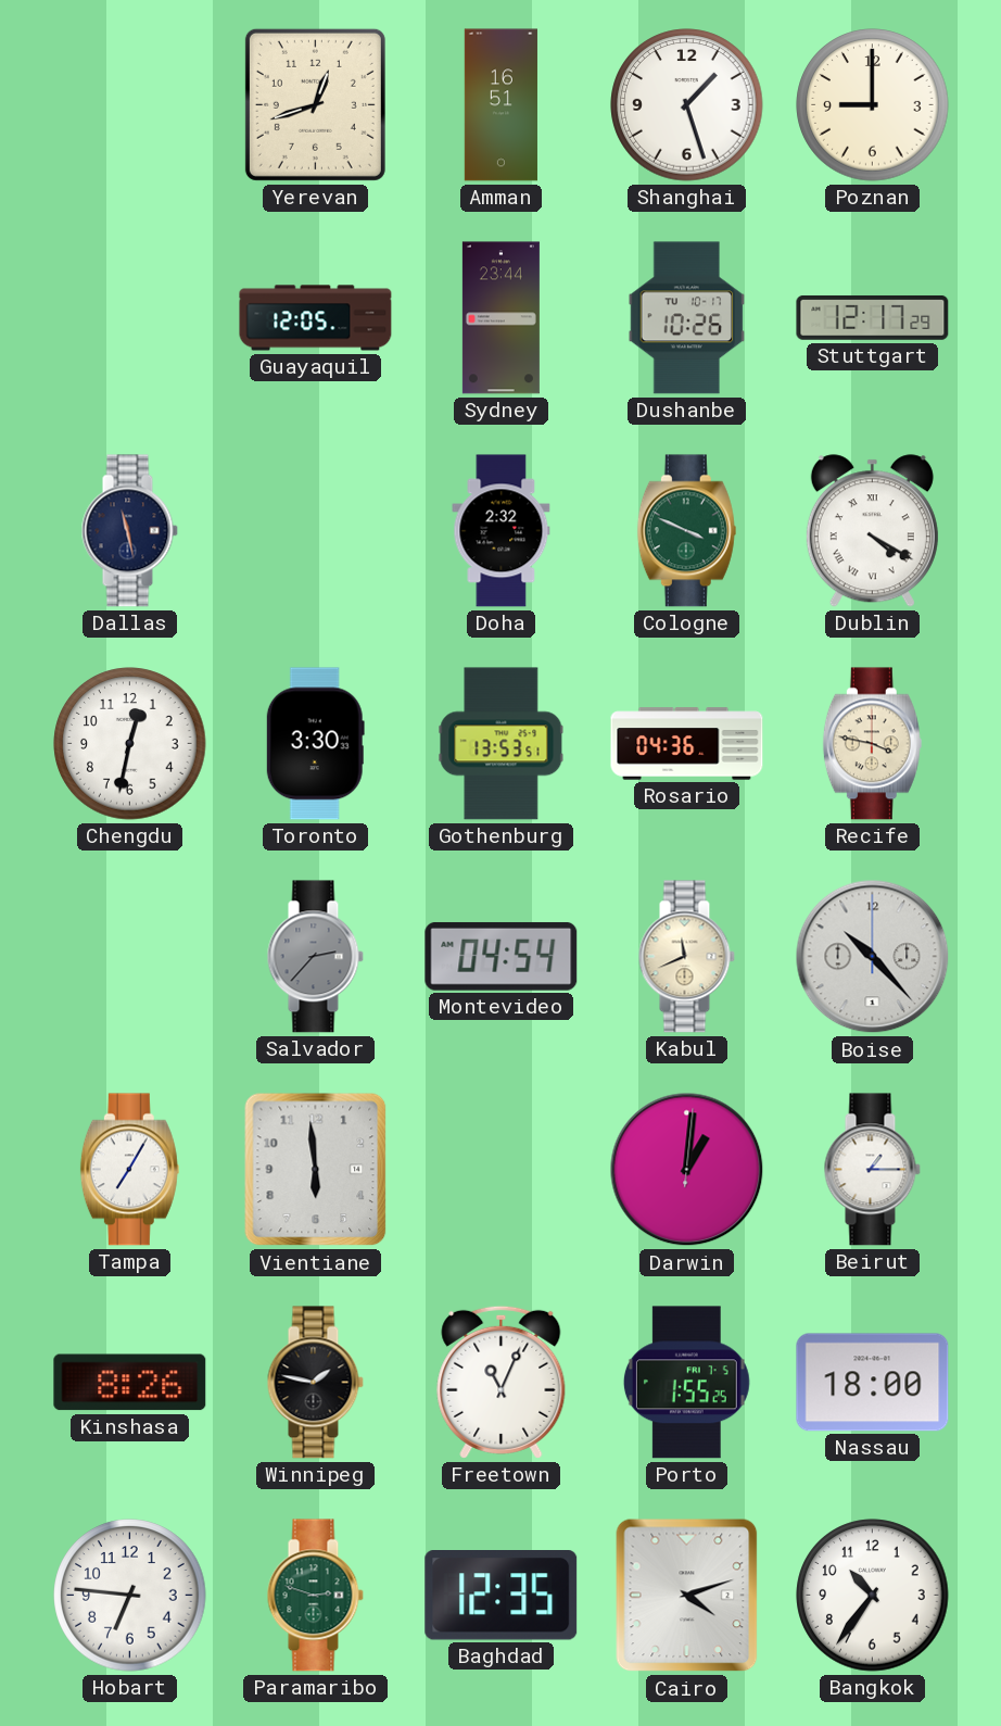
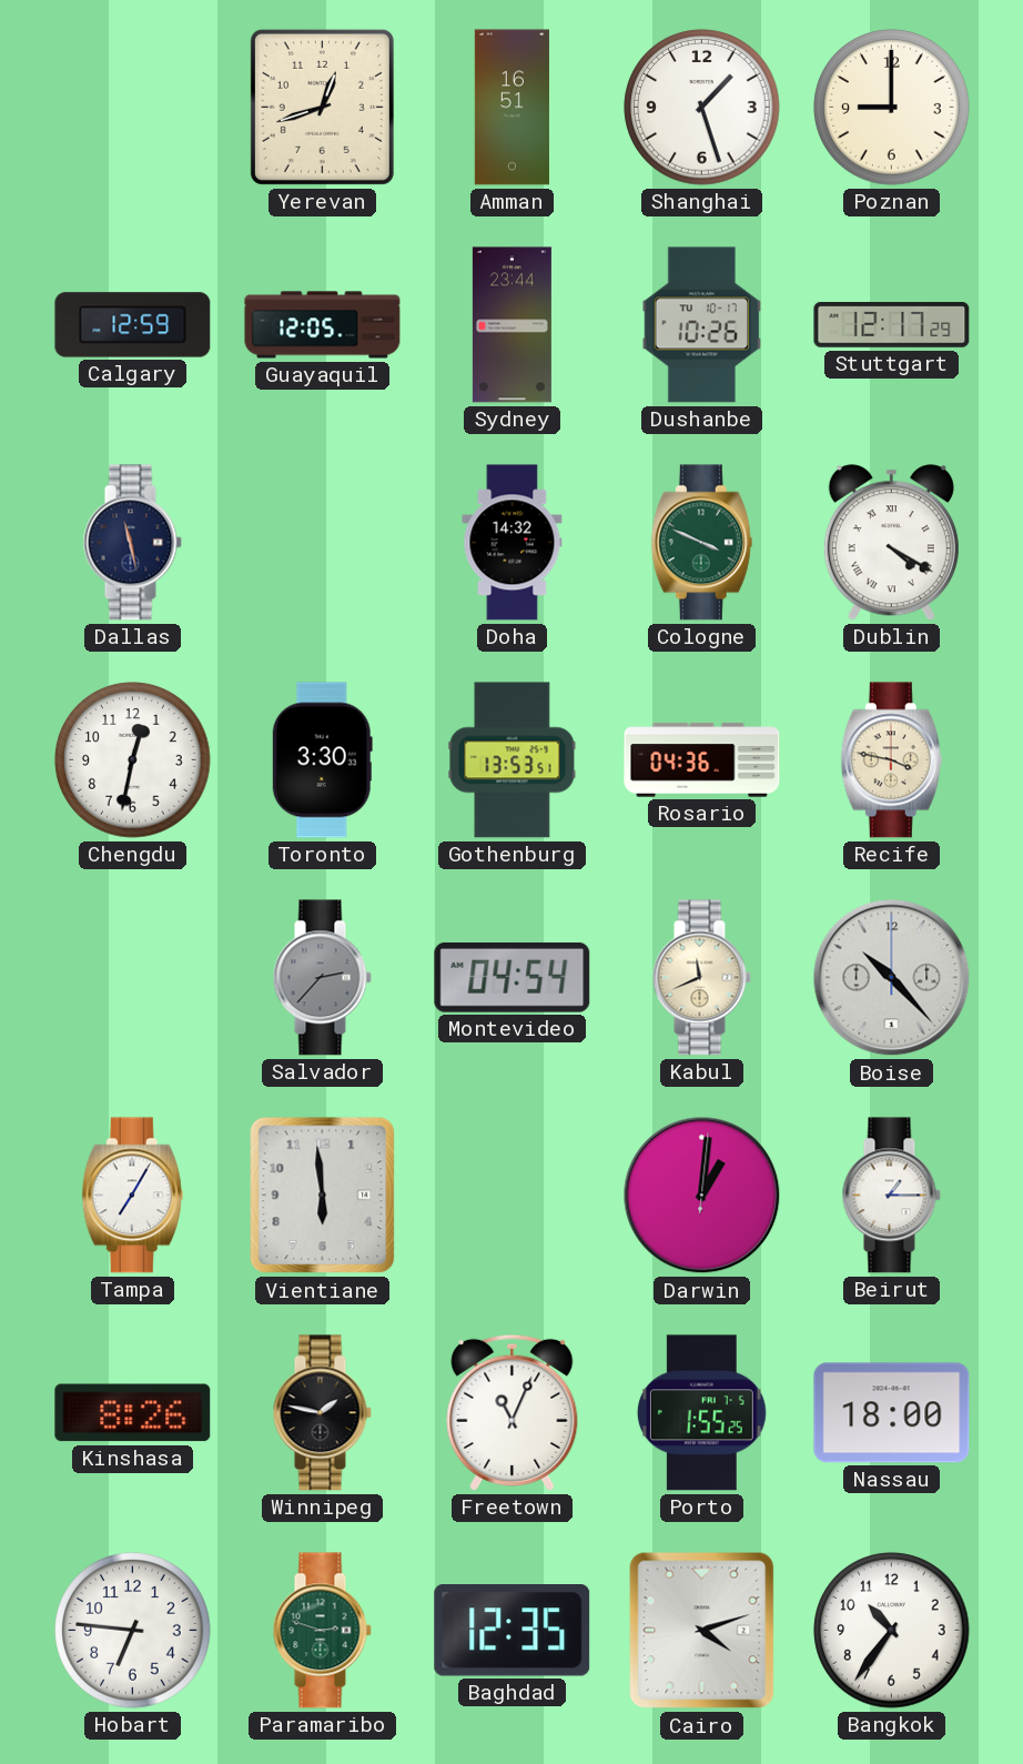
Calgary: none -> 12:59
Doha: 2:32 -> 14:32
